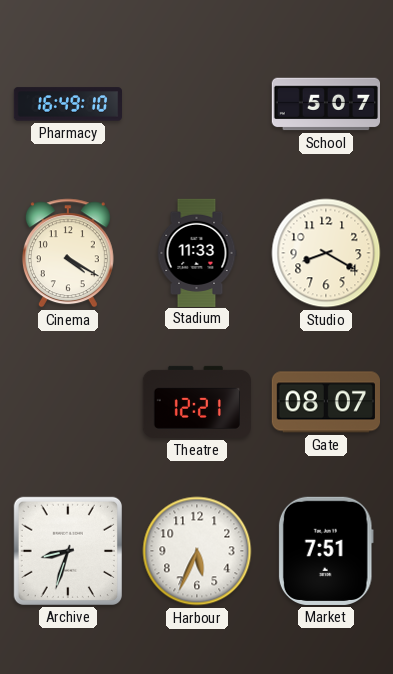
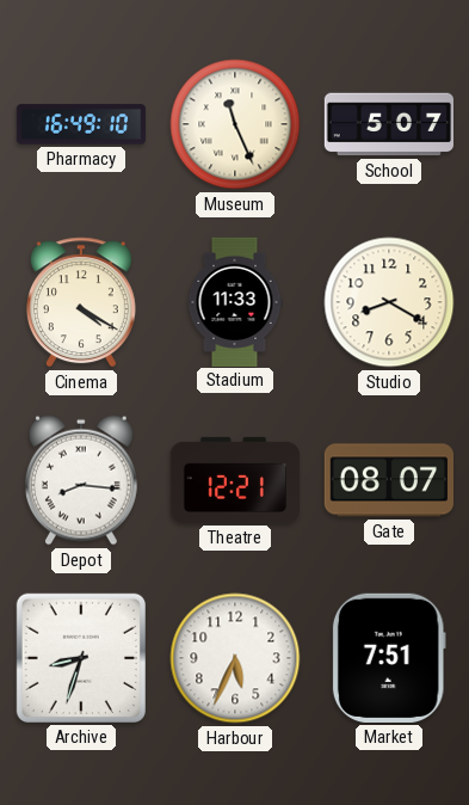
Museum: none -> 11:26
Depot: none -> 8:16
